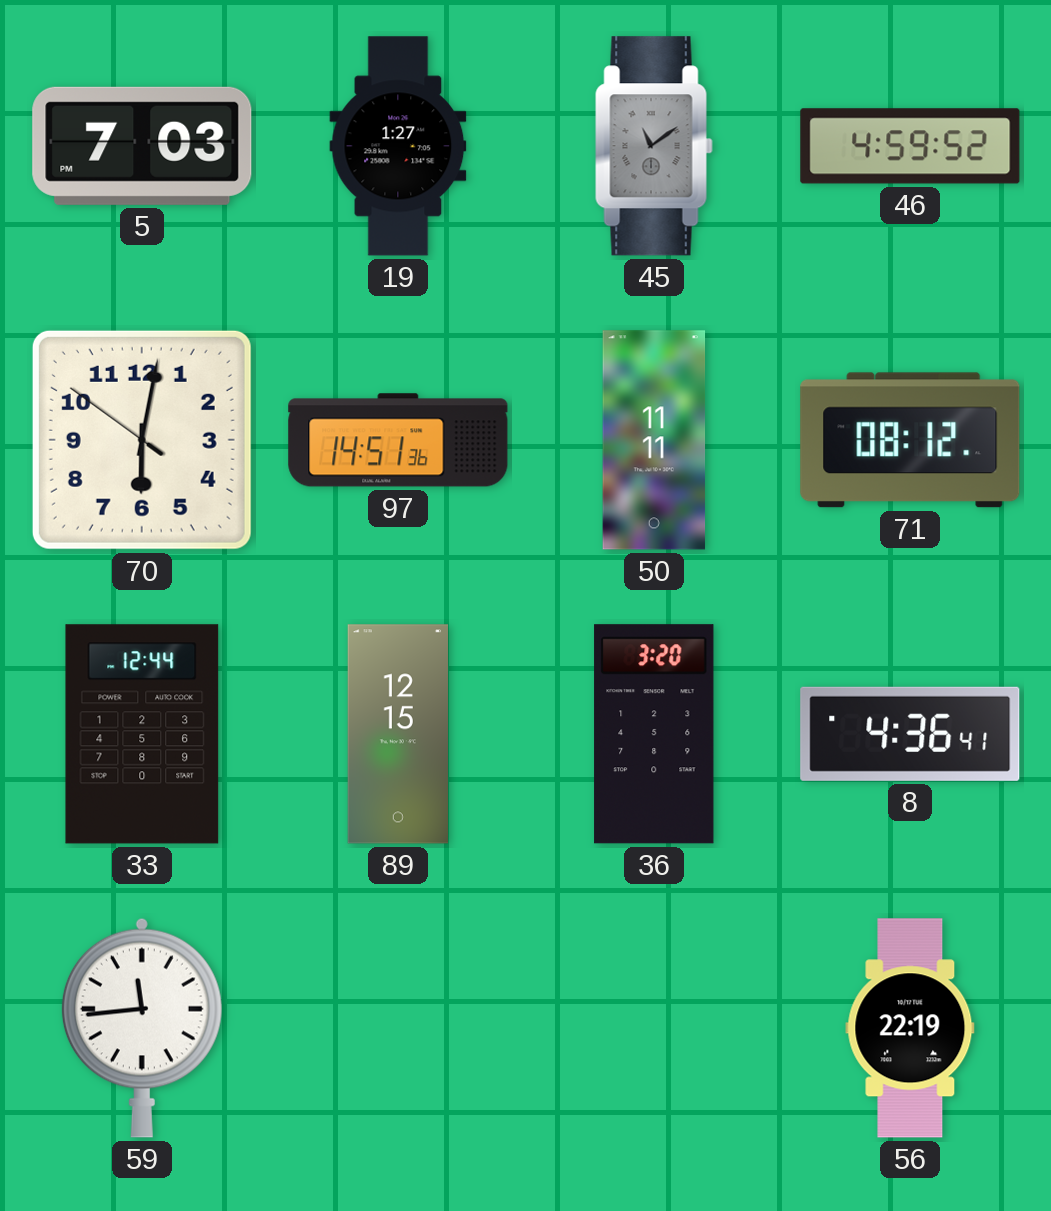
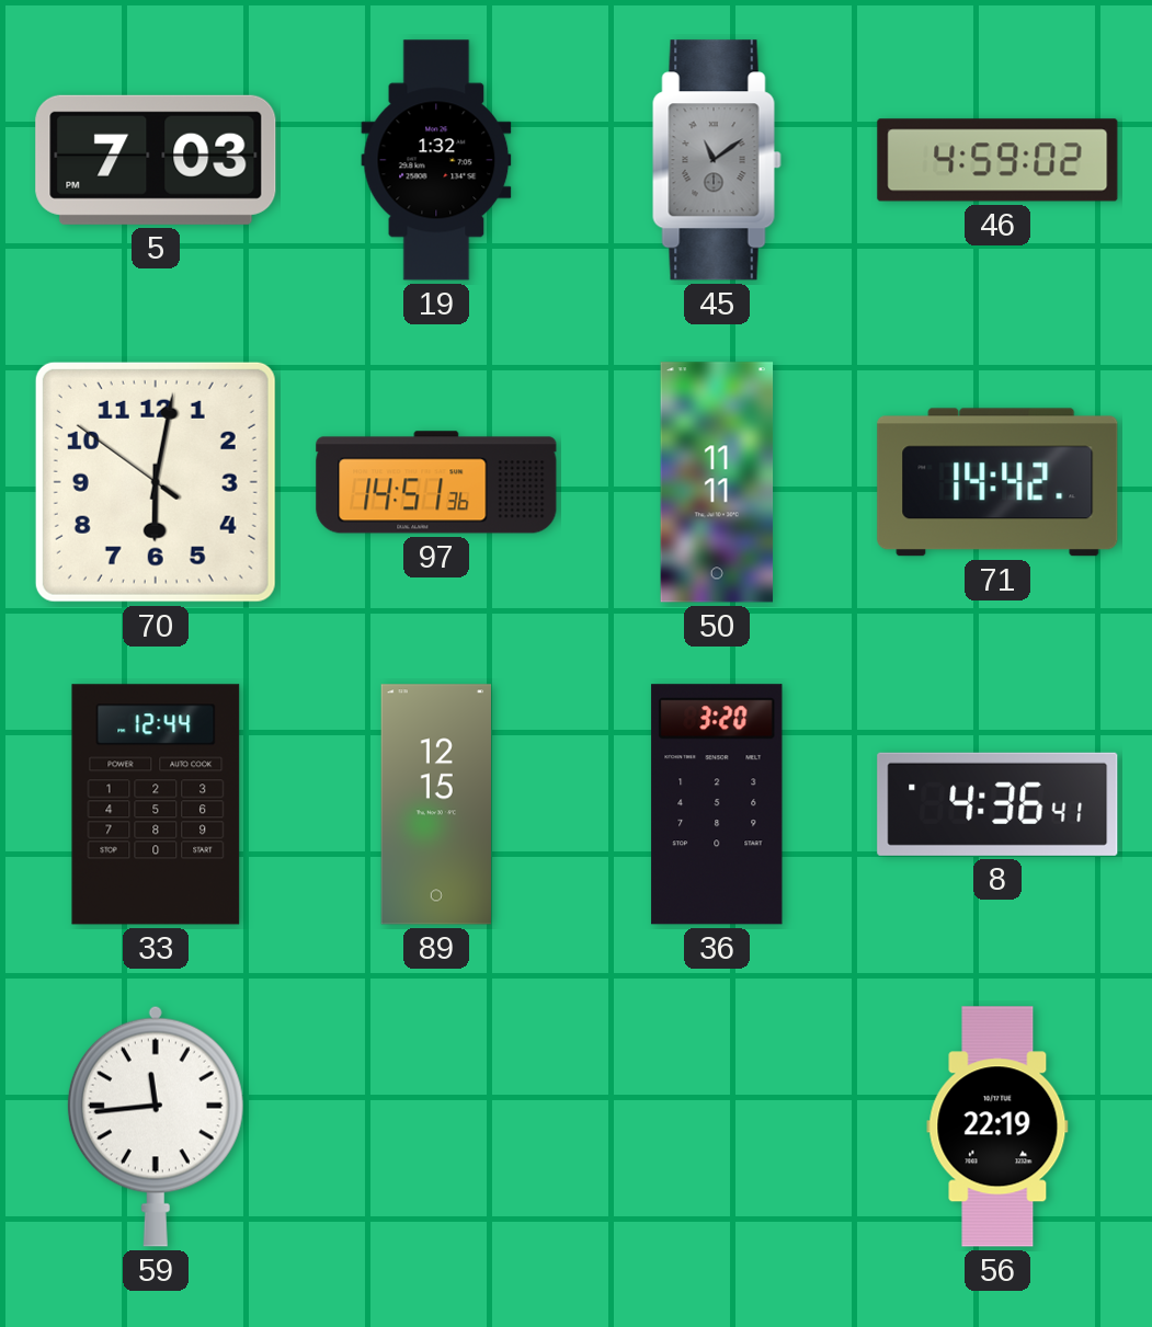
19: 1:27 -> 1:32
46: 4:59:52 -> 4:59:02
71: 08:12 -> 14:42
